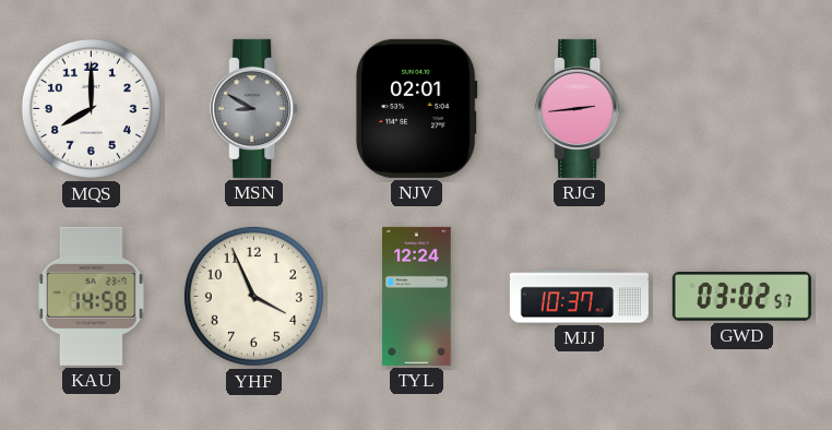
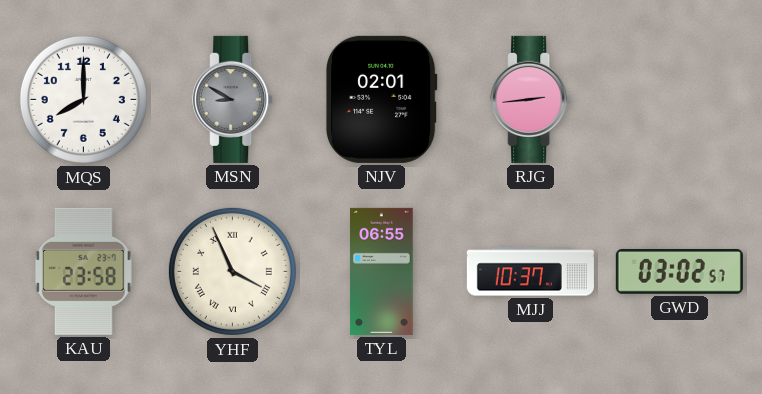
KAU: 14:58 -> 23:58
YHF numerals: Arabic -> Roman
TYL: 12:24 -> 06:55
